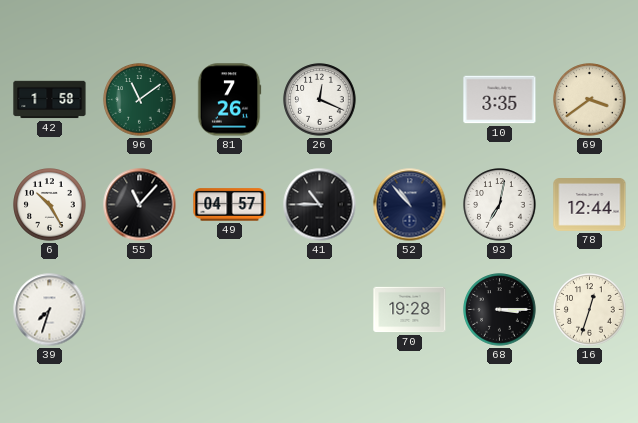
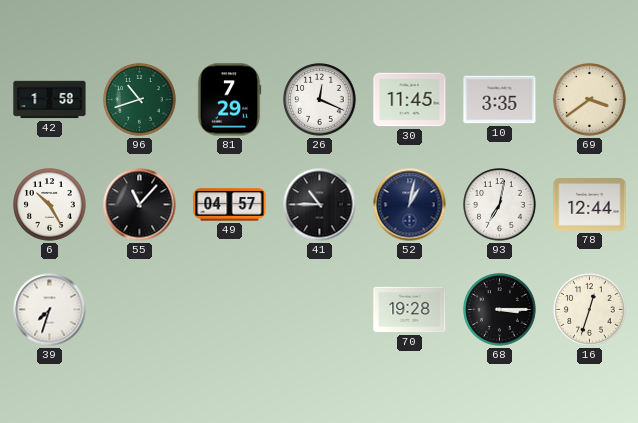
96: 11:09 -> 10:42
81: 7:26 -> 7:29
30: none -> 11:45
52: 10:53 -> 1:02
